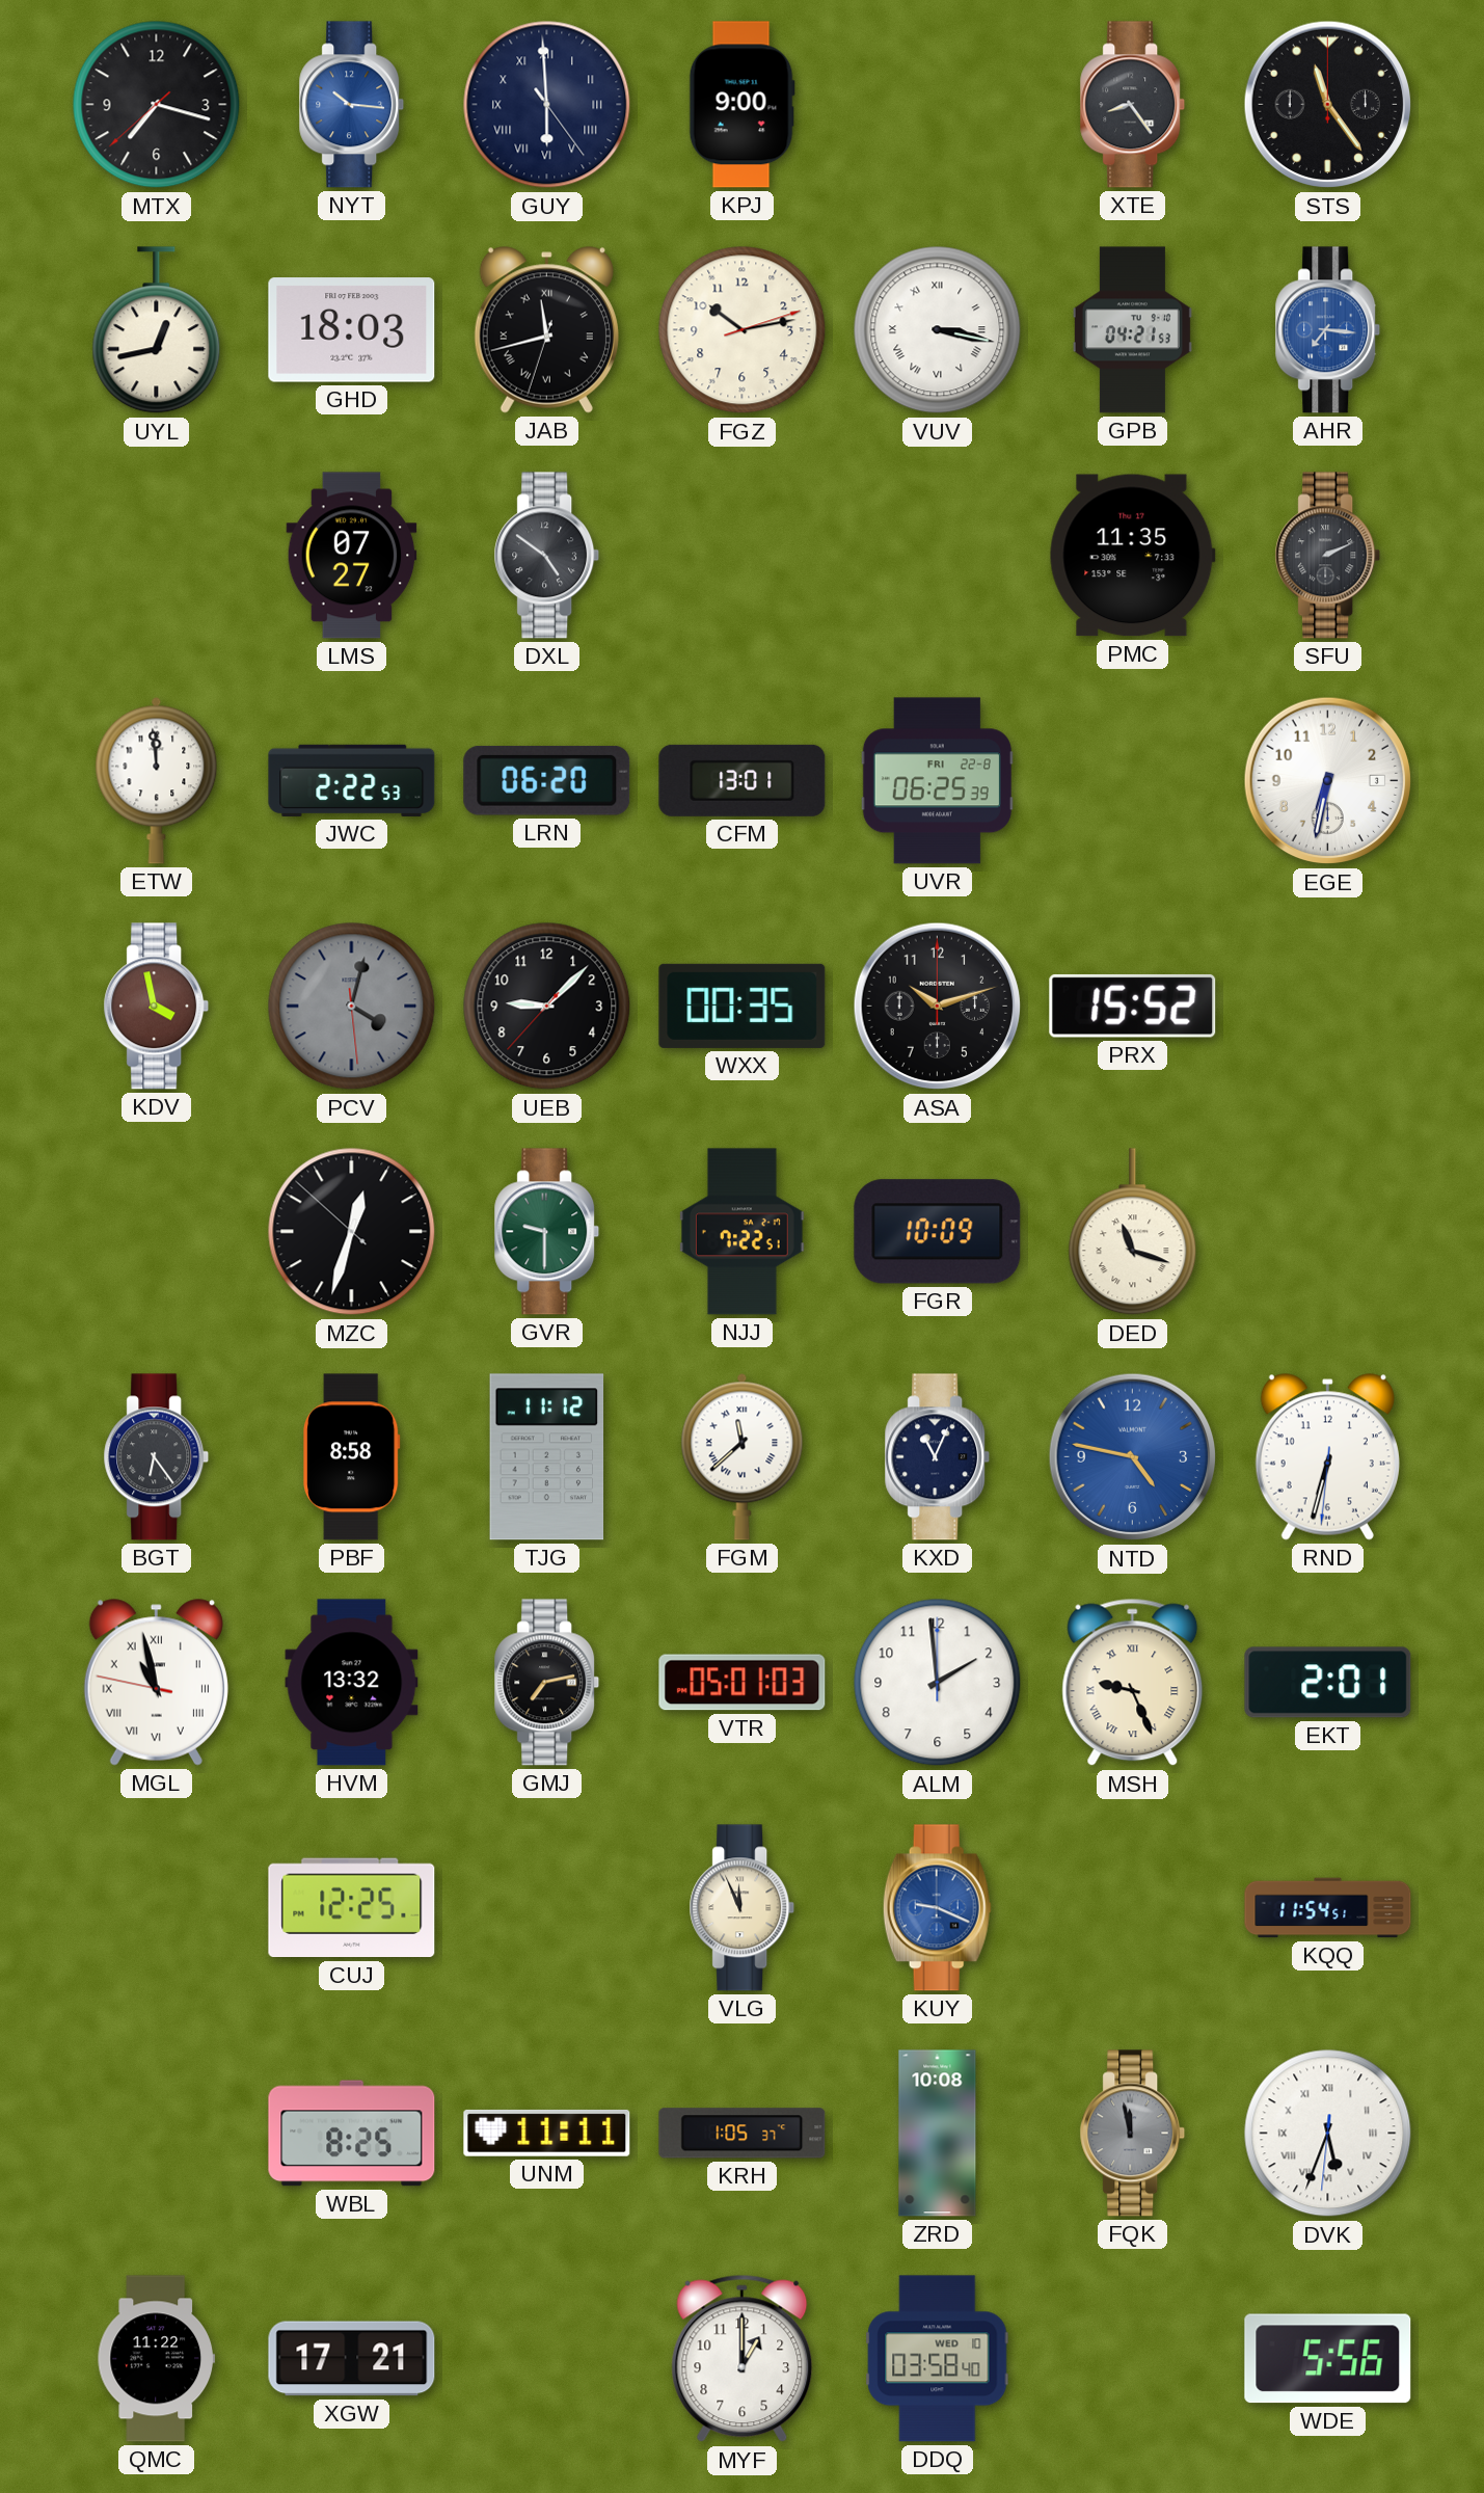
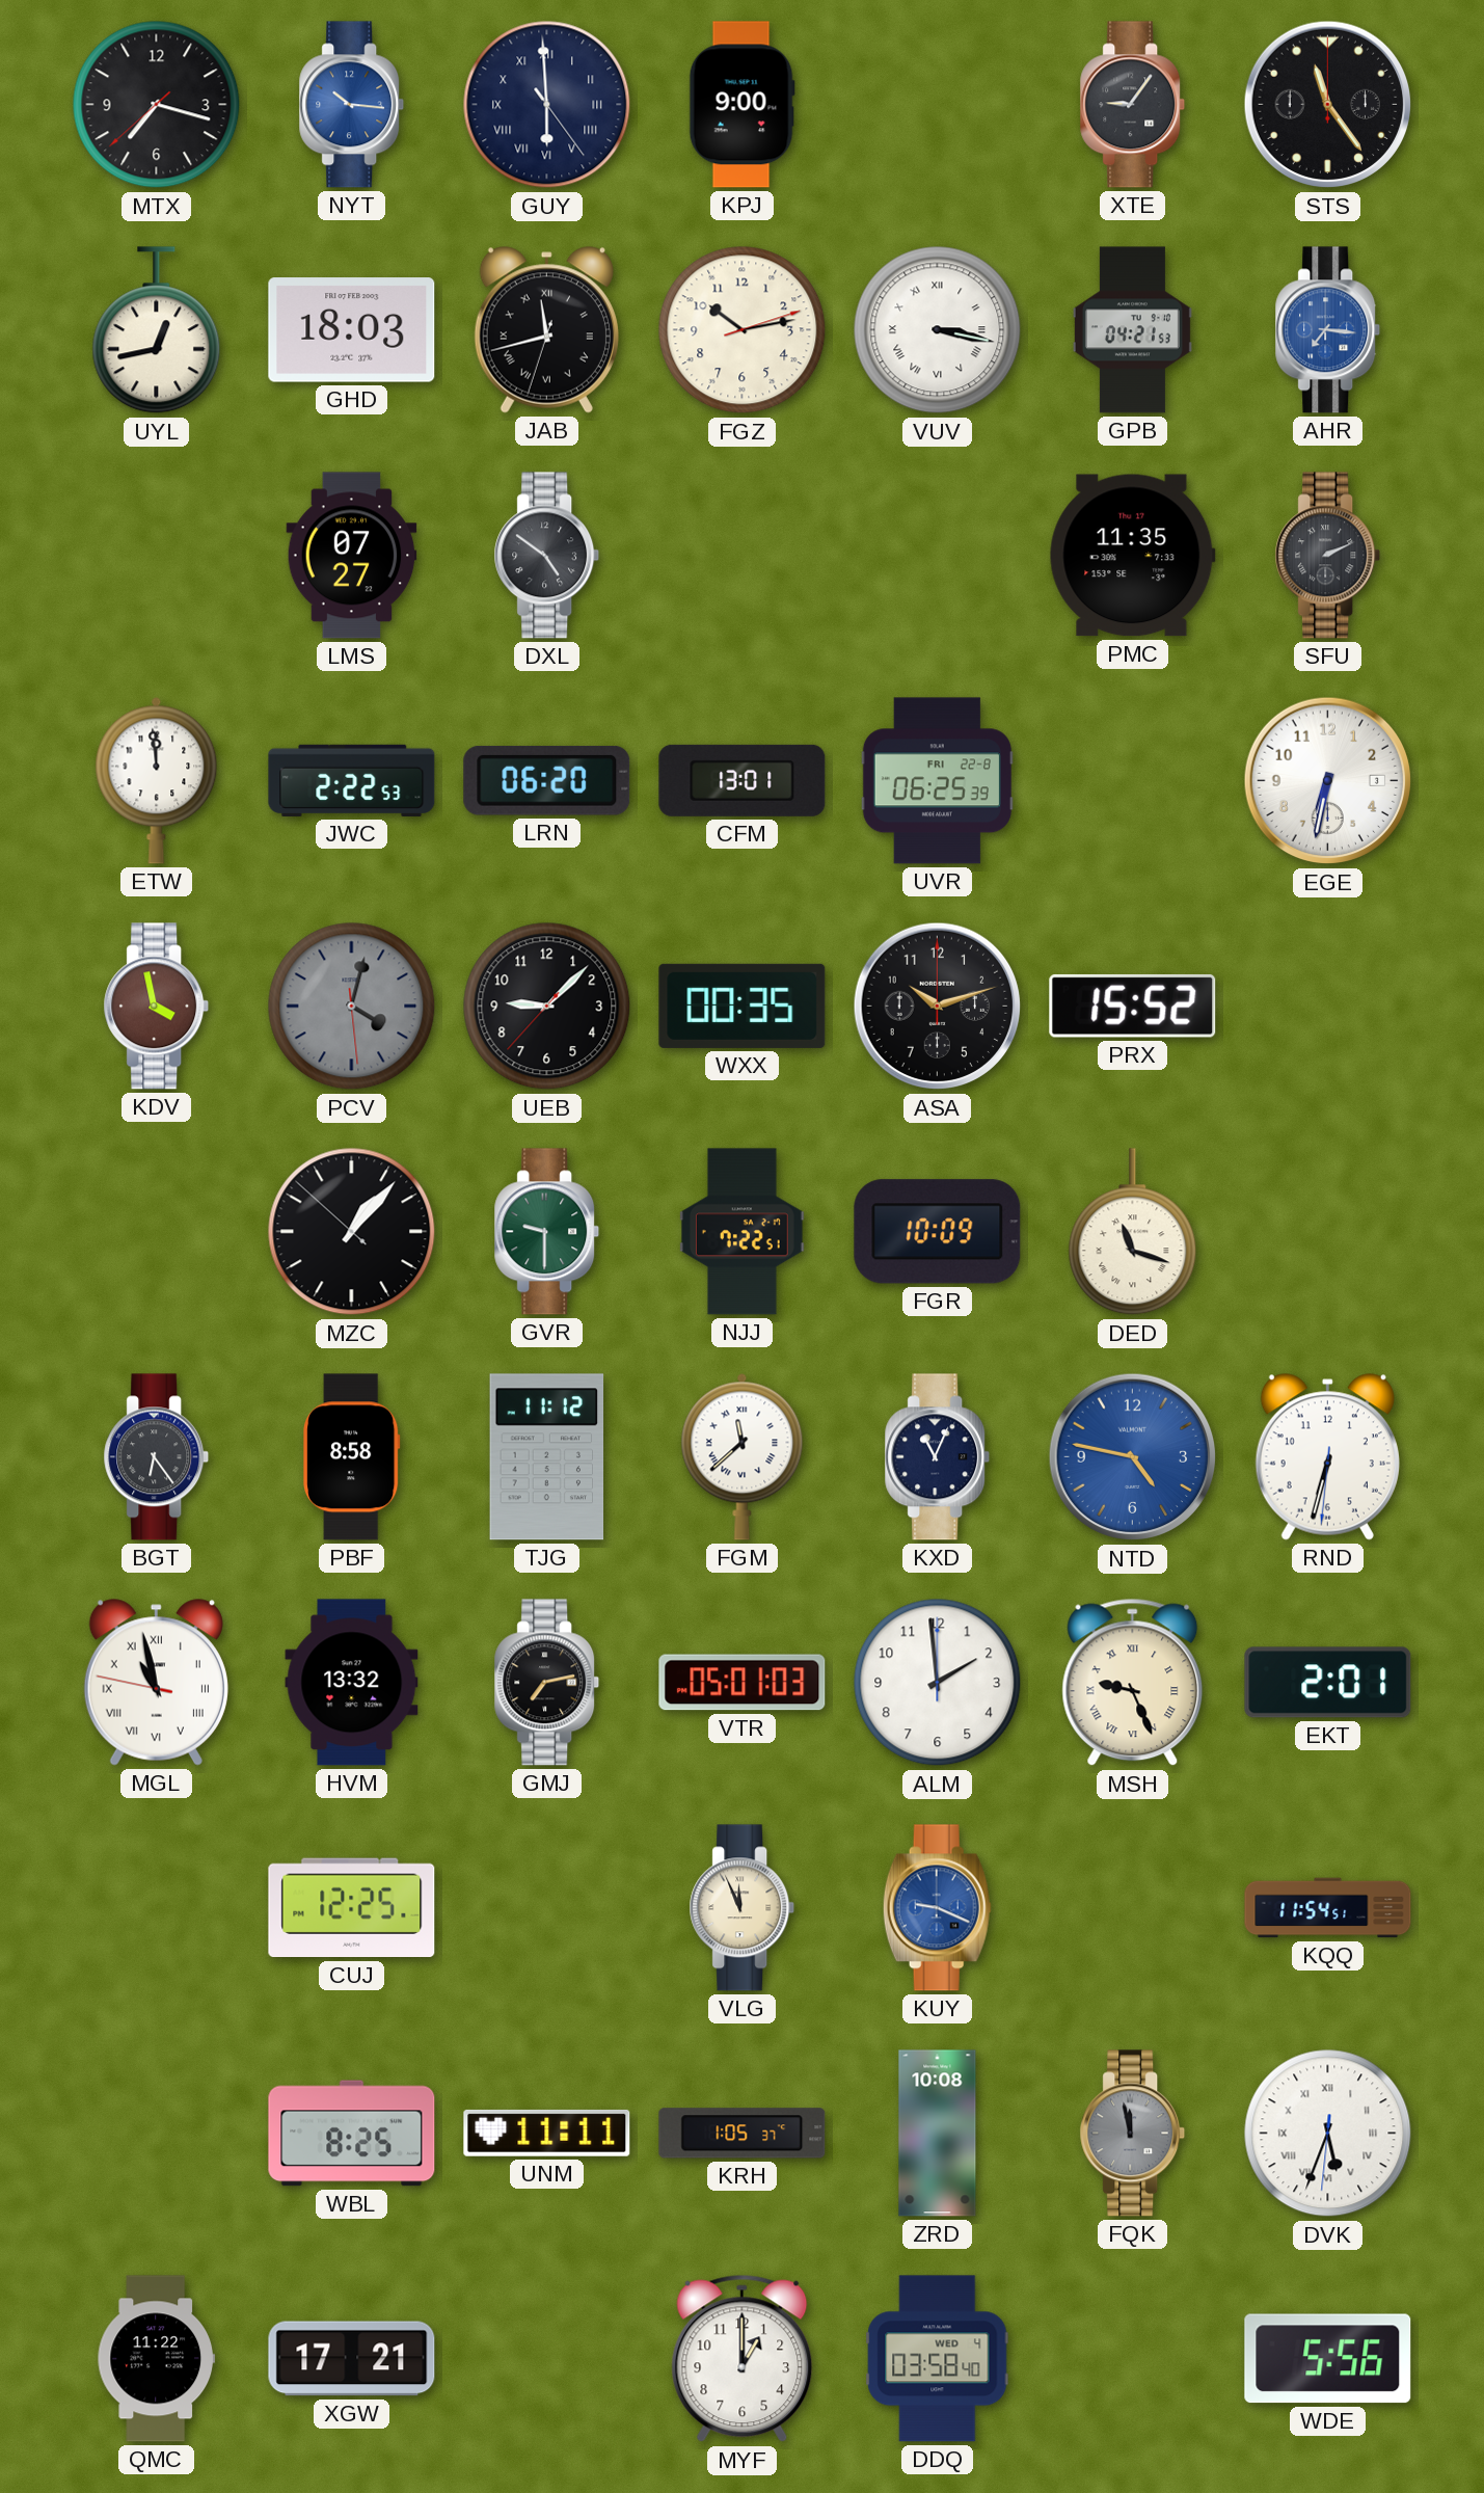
XTE: 8:24 -> 9:06
MZC: 12:32 -> 1:06
DDQ date: WED 10 -> WED 4
